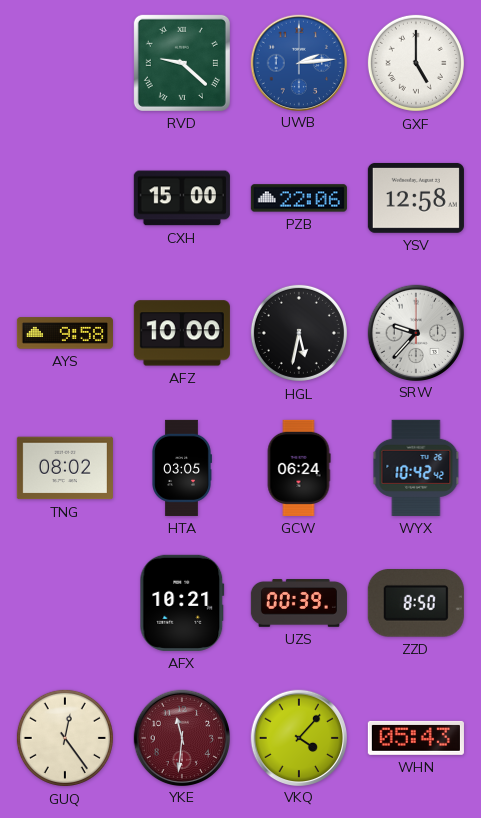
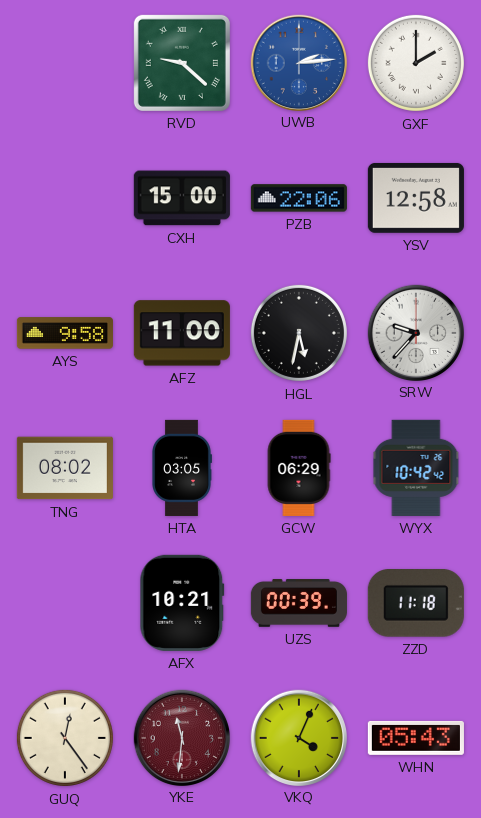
GXF: 5:00 -> 2:00
AFZ: 10:00 -> 11:00
GCW: 06:24 -> 06:29
ZZD: 8:50 -> 11:18
VKQ: 4:07 -> 4:04
